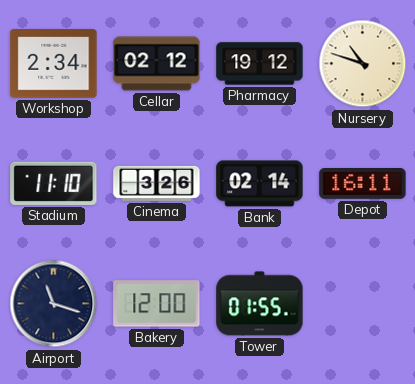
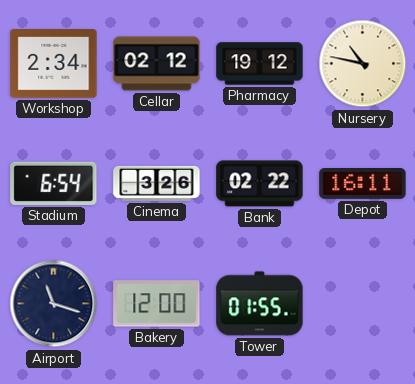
Nursery: 10:48 -> 10:47
Stadium: 11:10 -> 6:54
Bank: 02:14 -> 02:22
